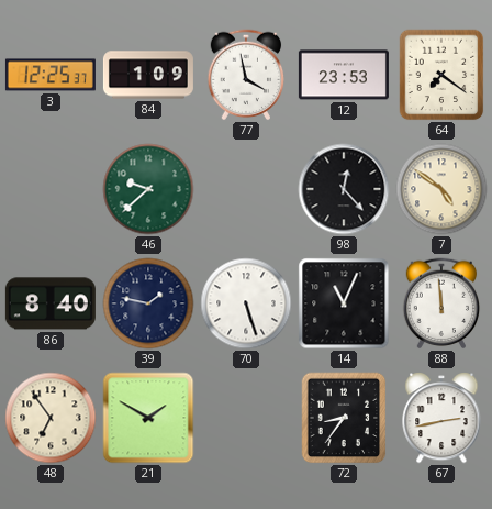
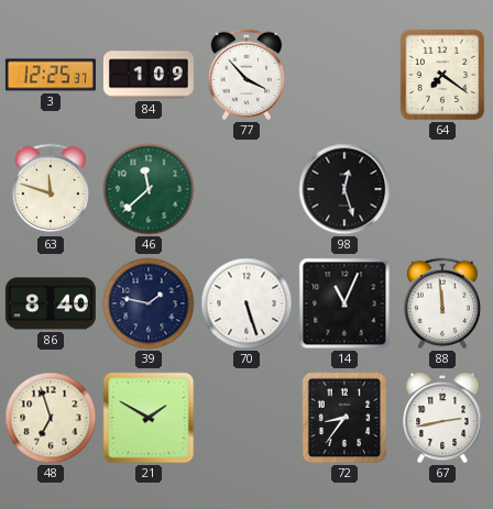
77: 3:58 -> 3:53
12: 23:53 -> none
63: none -> 11:48
46: 9:38 -> 11:38
98: 12:23 -> 12:27
7: 4:51 -> none
48: 6:54 -> 6:57
